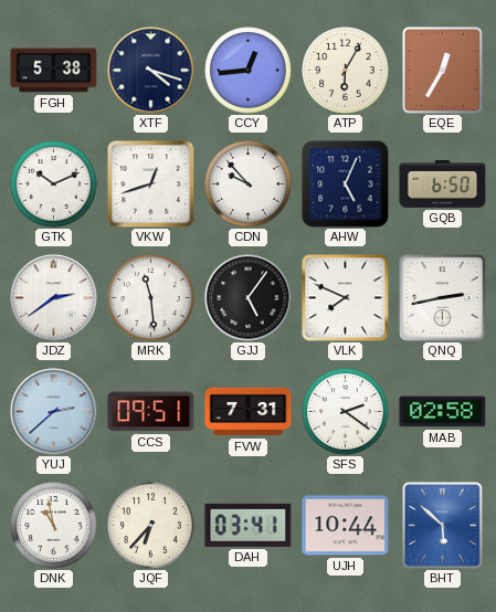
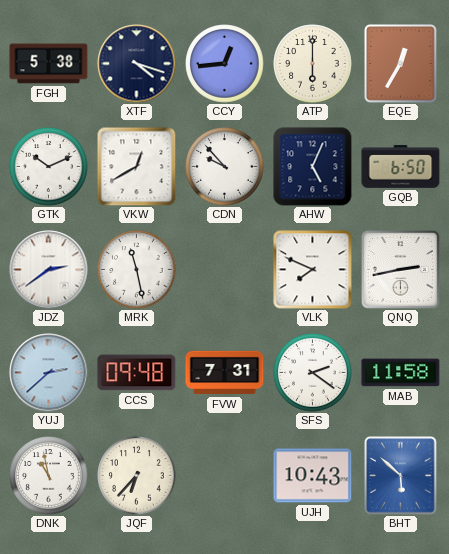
ATP: 6:05 -> 6:00
VKW: 12:42 -> 12:40
MRK: 11:29 -> 11:28
GJJ: 5:06 -> none
CCS: 09:51 -> 09:48
MAB: 02:58 -> 11:58
DAH: 03:41 -> none
UJH: 10:44 -> 10:43
